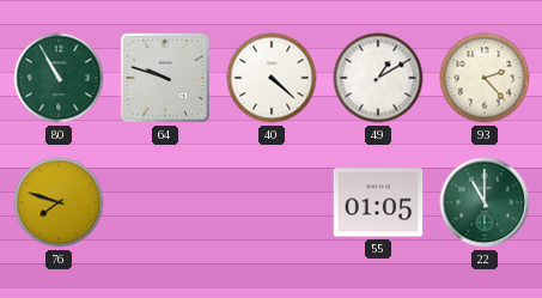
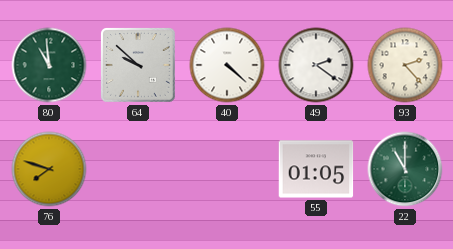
80: 10:55 -> 10:59
64: 9:48 -> 9:52
49: 1:10 -> 2:21
